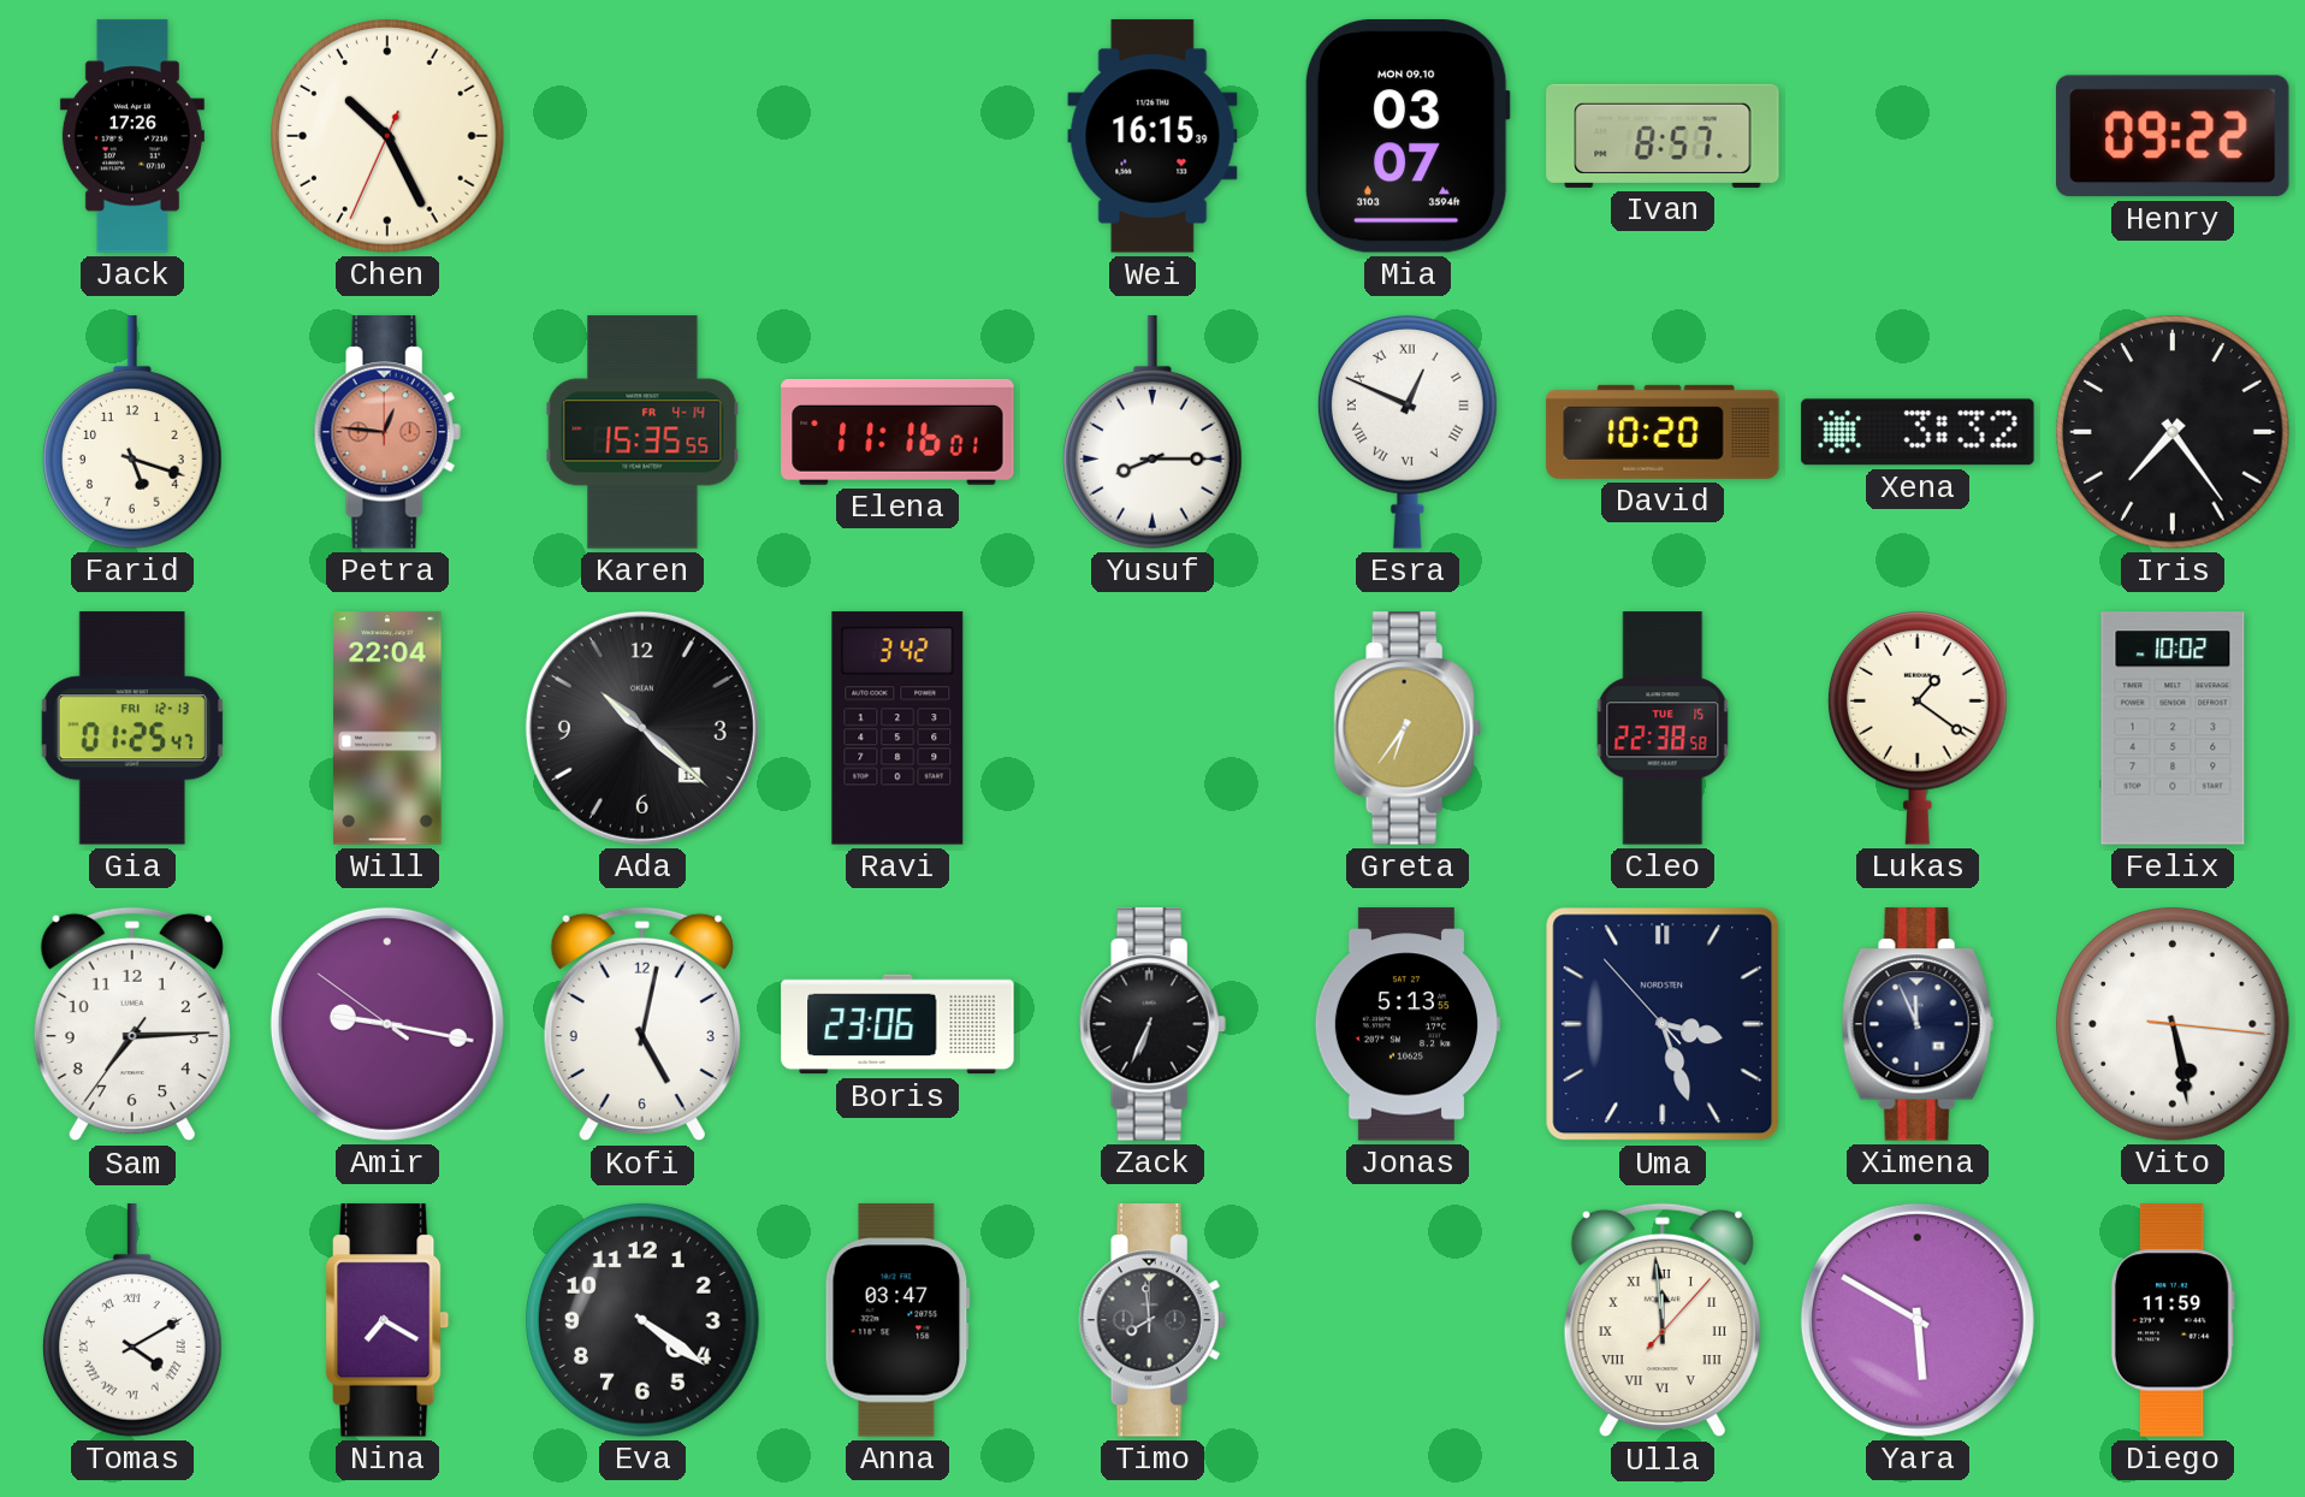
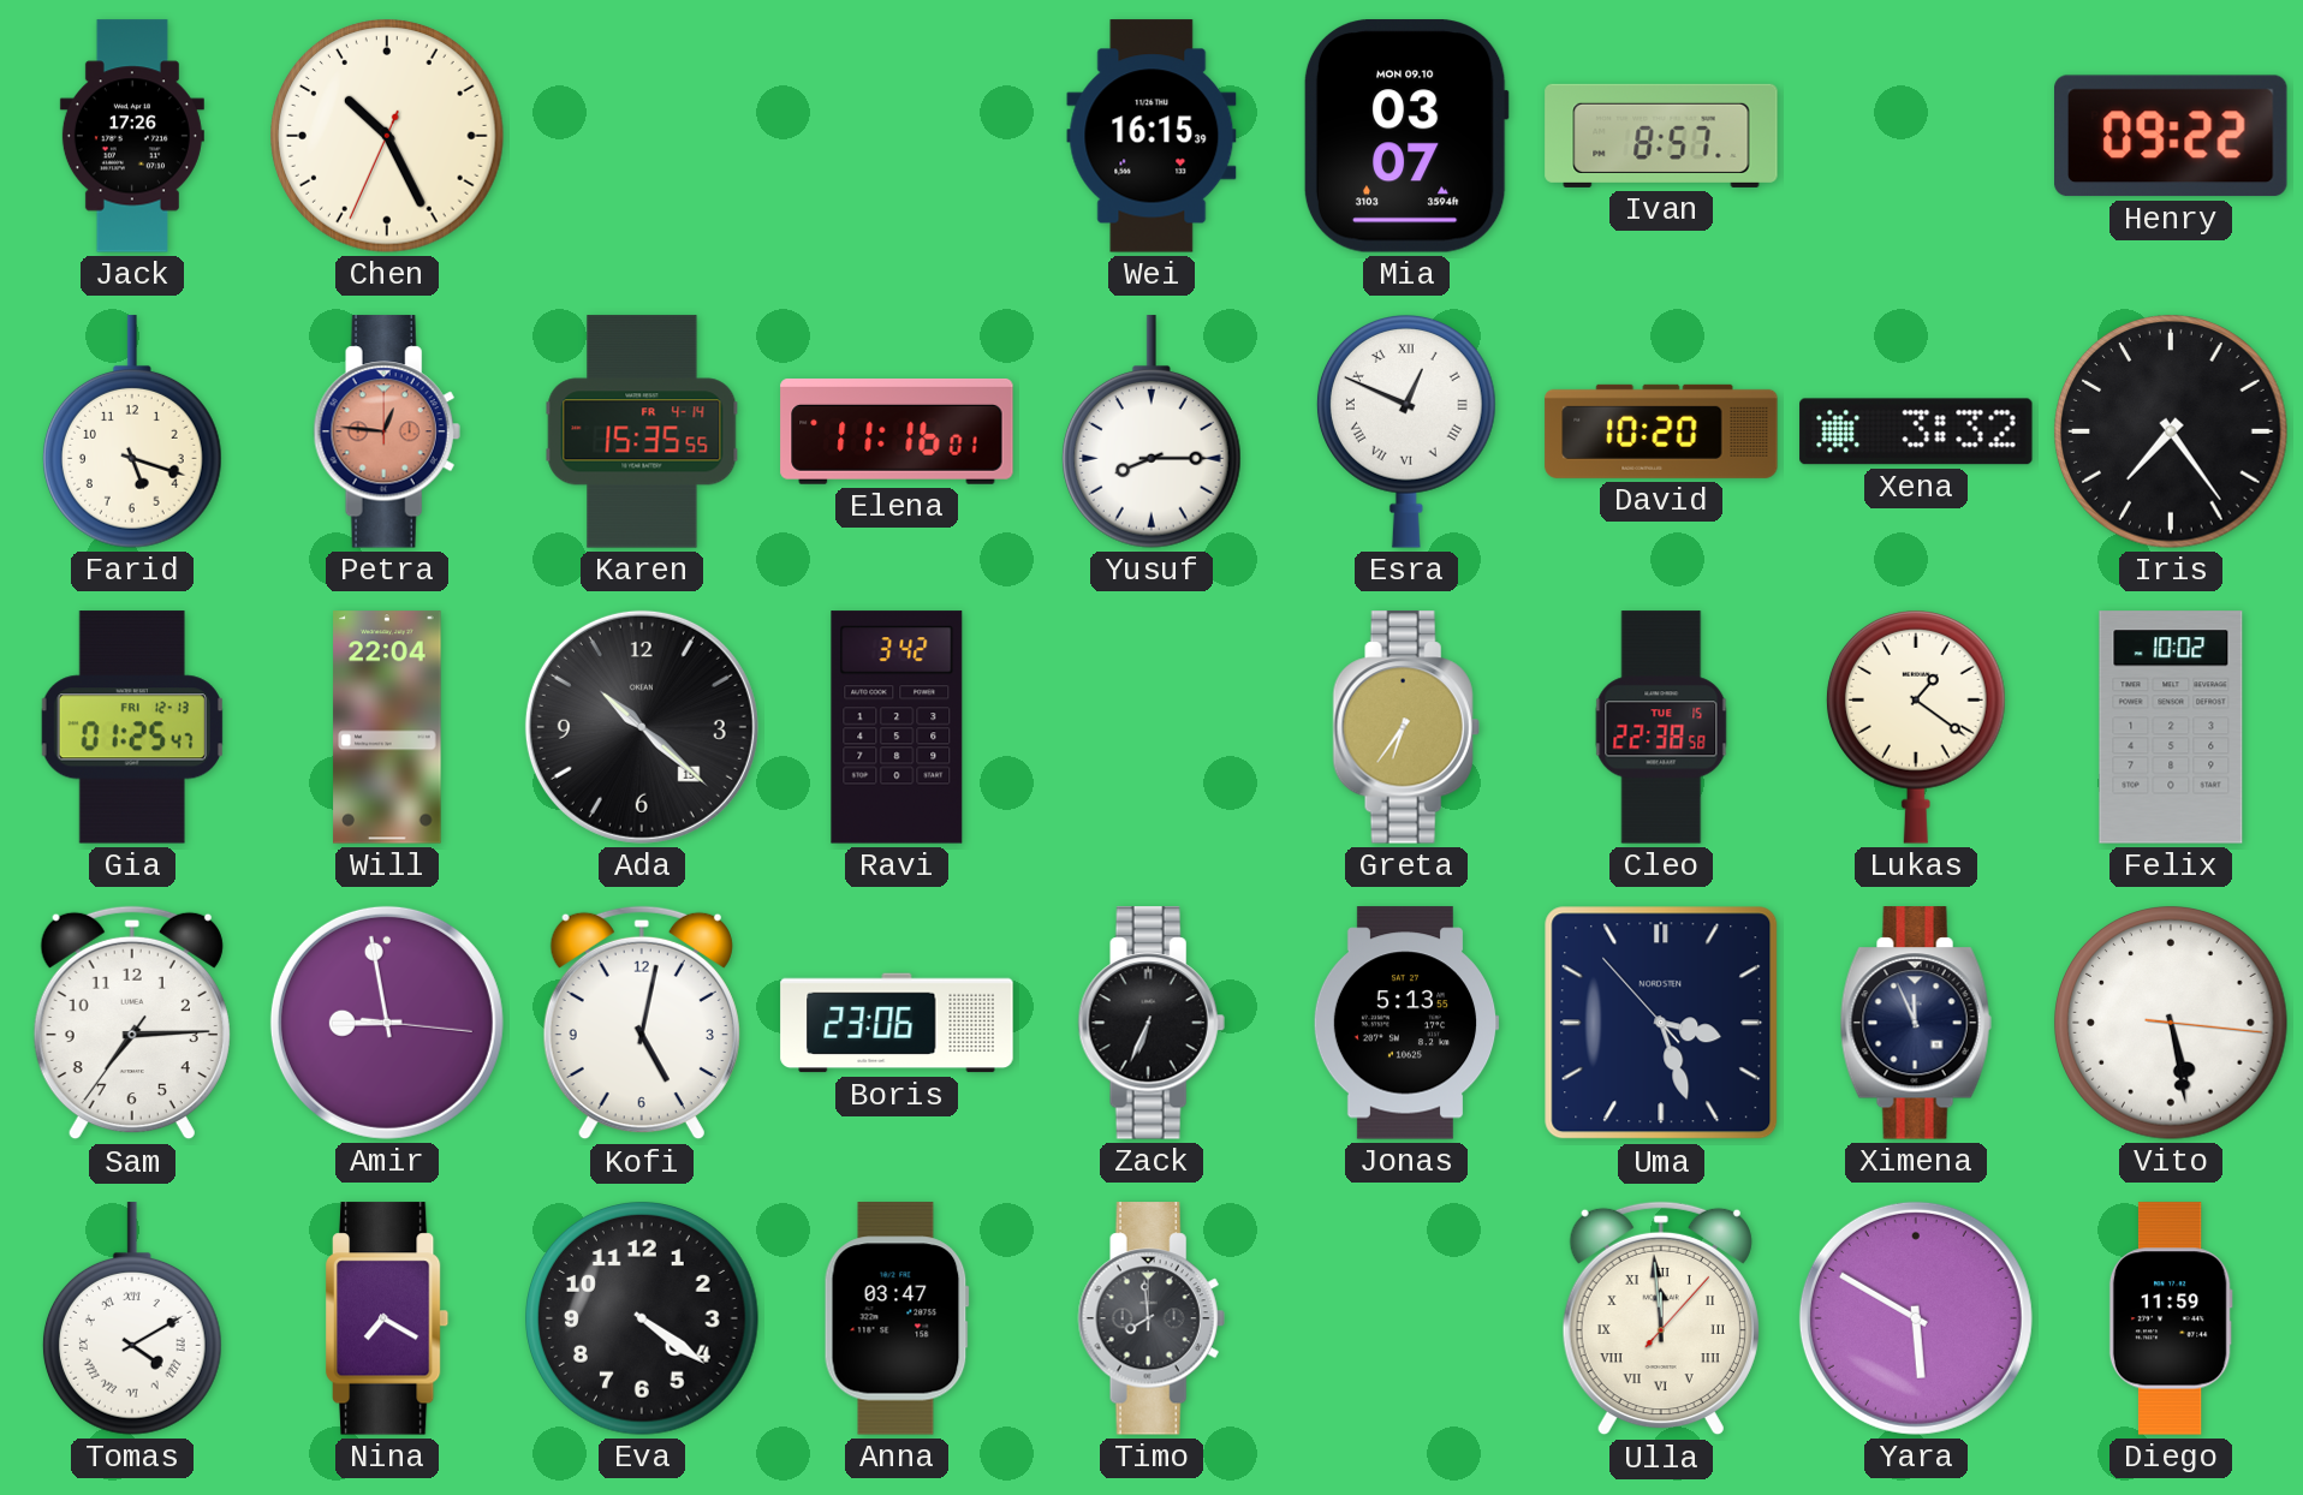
Amir: 9:16 -> 8:58
